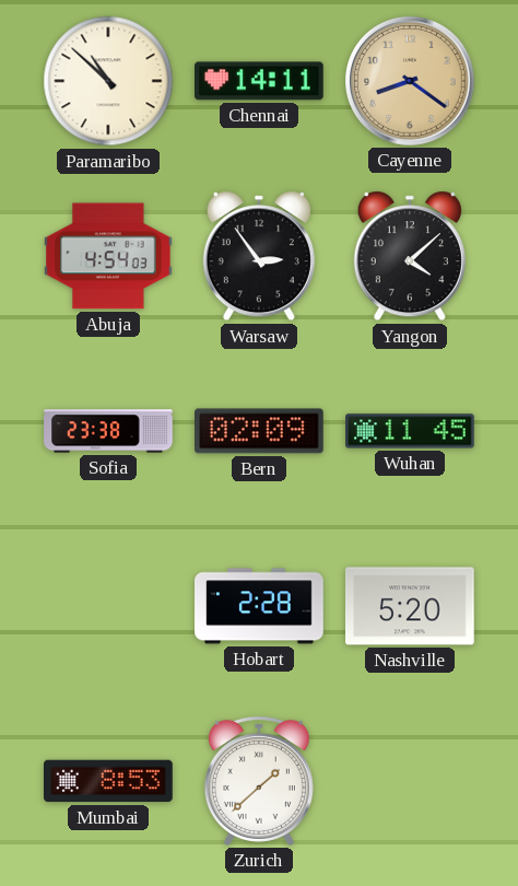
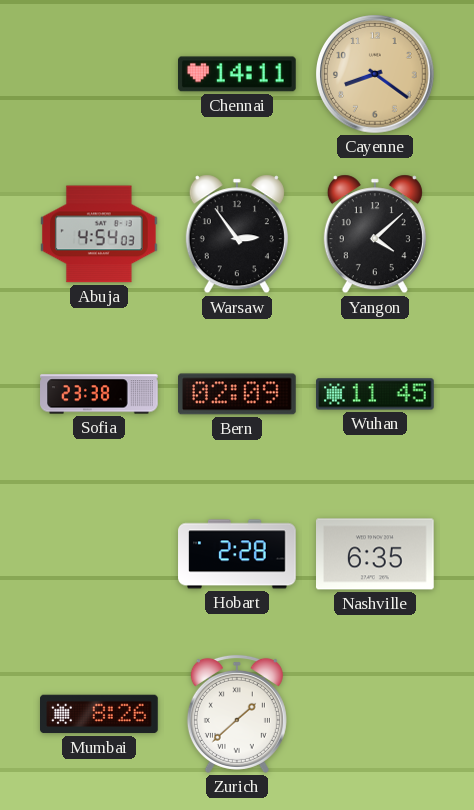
Paramaribo: 10:52 -> none
Nashville: 5:20 -> 6:35
Mumbai: 8:53 -> 8:26
